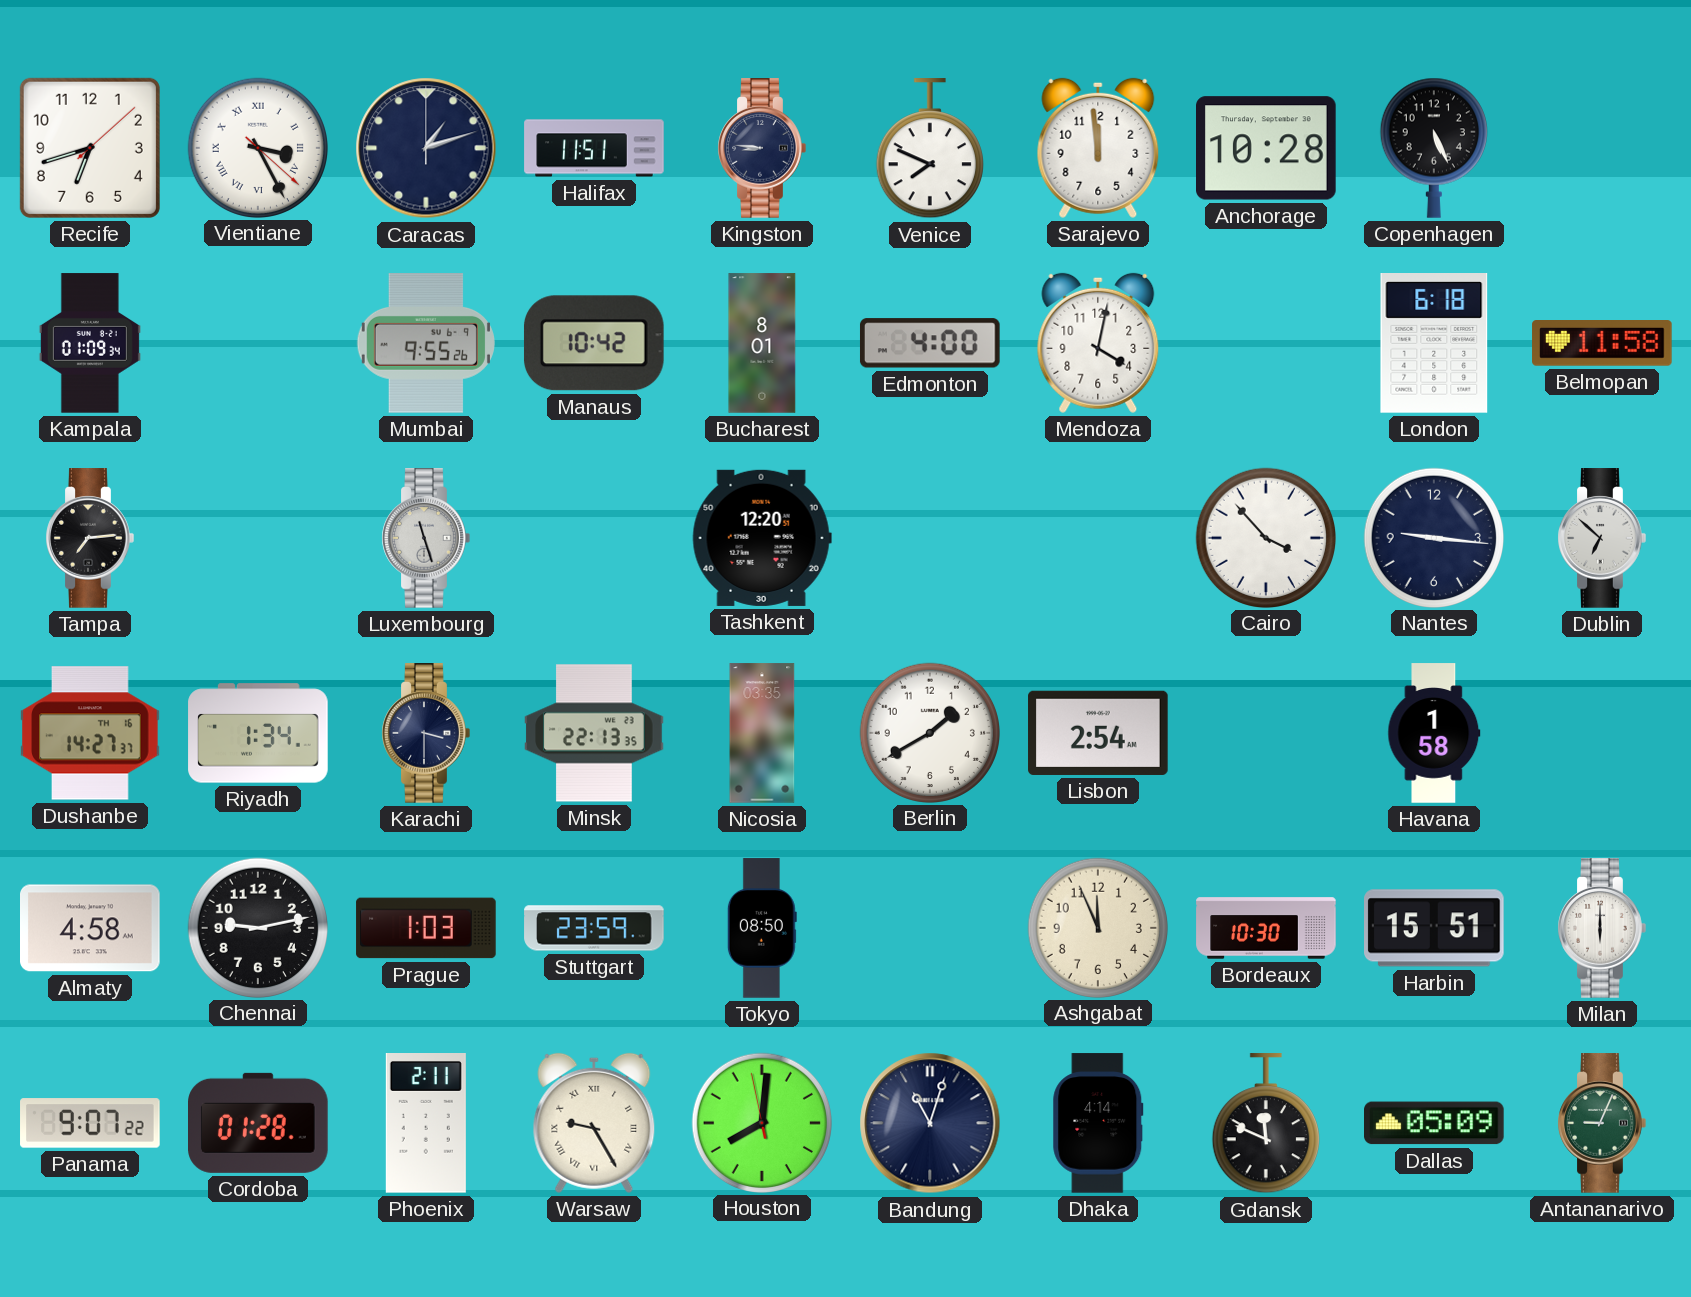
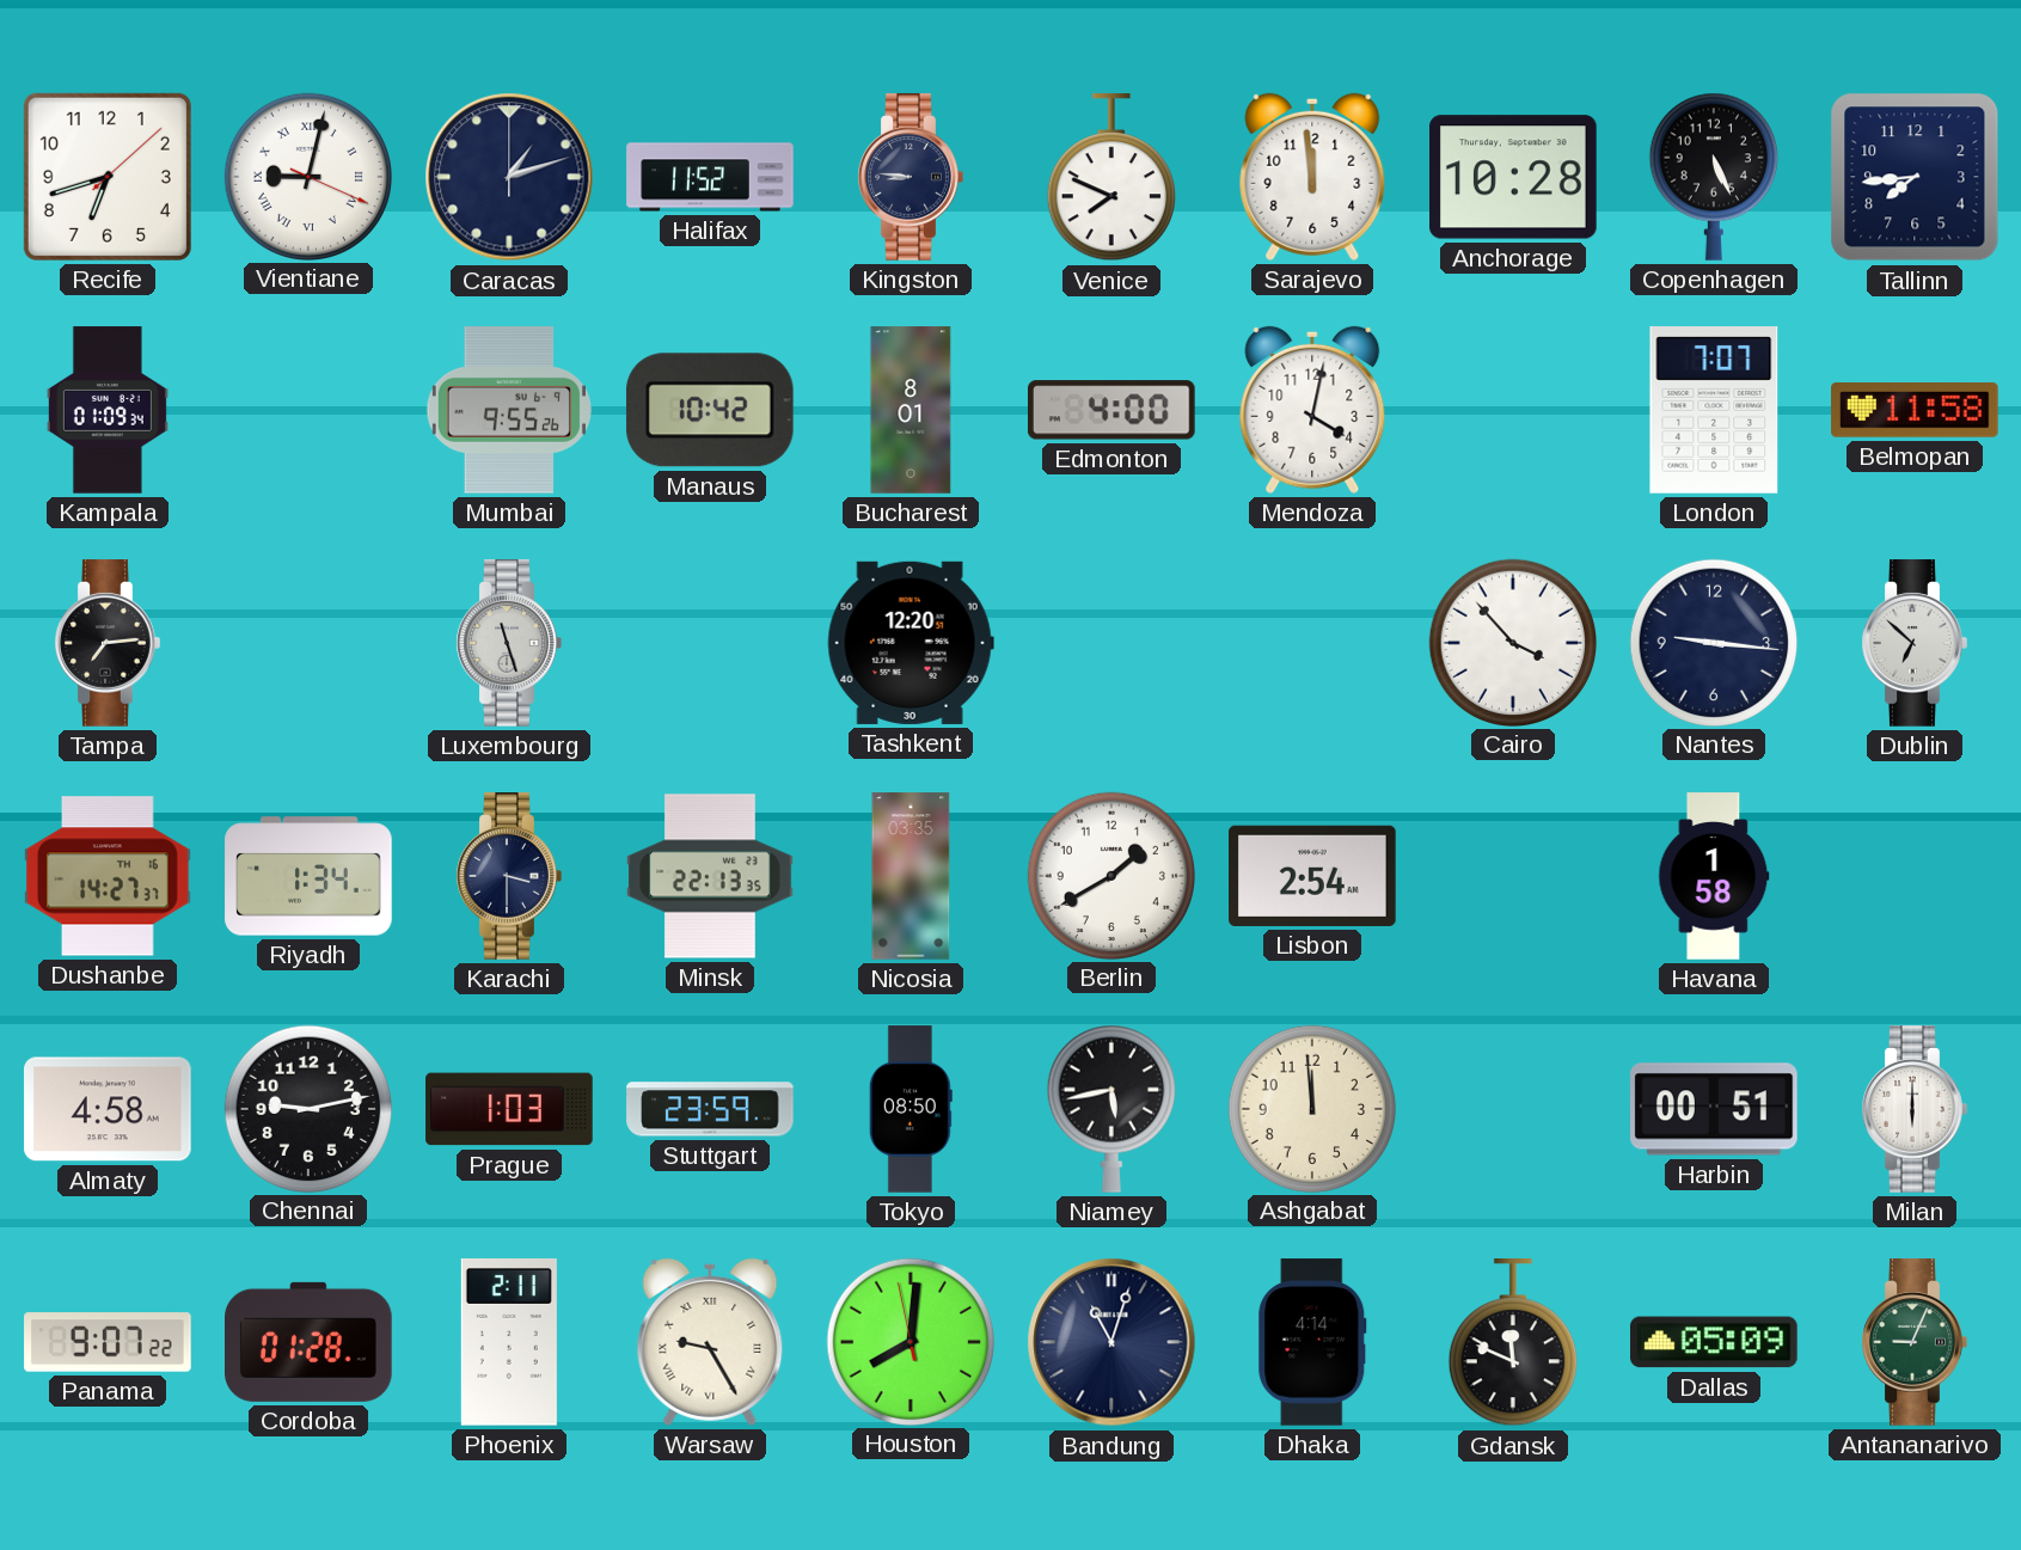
Vientiane: 3:25 -> 9:02
Halifax: 11:51 -> 11:52
Tallinn: none -> 7:44
London: 6:18 -> 7:07
Niamey: none -> 5:43
Ashgabat: 11:56 -> 11:59
Bordeaux: 10:30 -> none
Harbin: 15:51 -> 00:51
